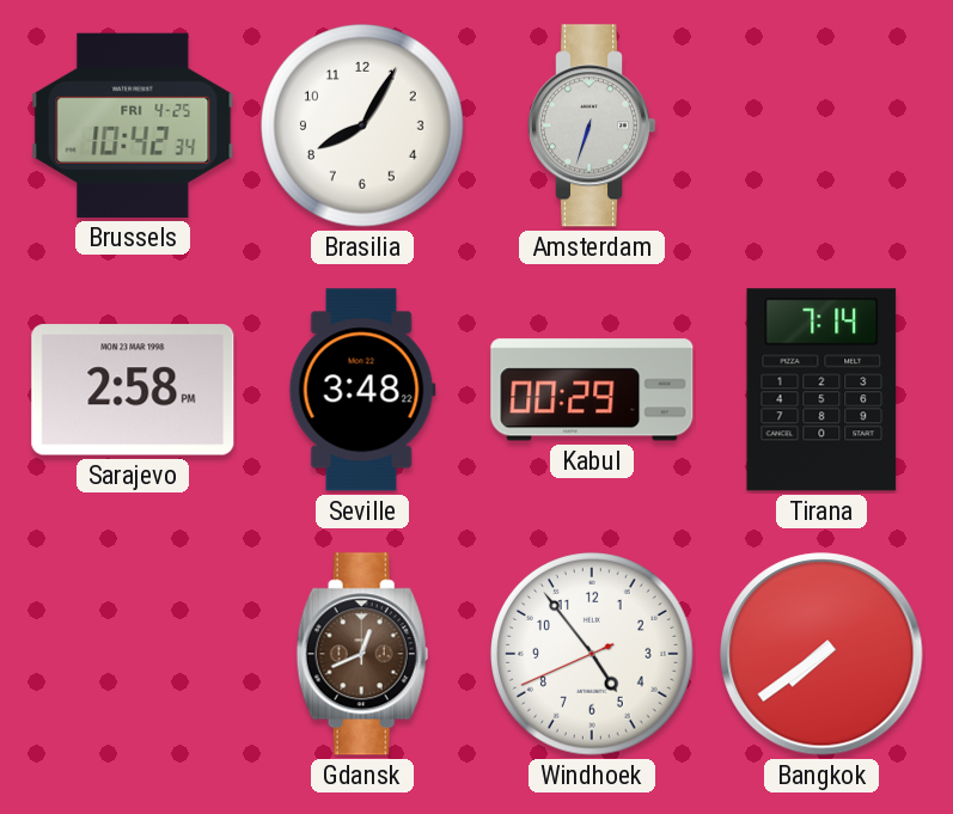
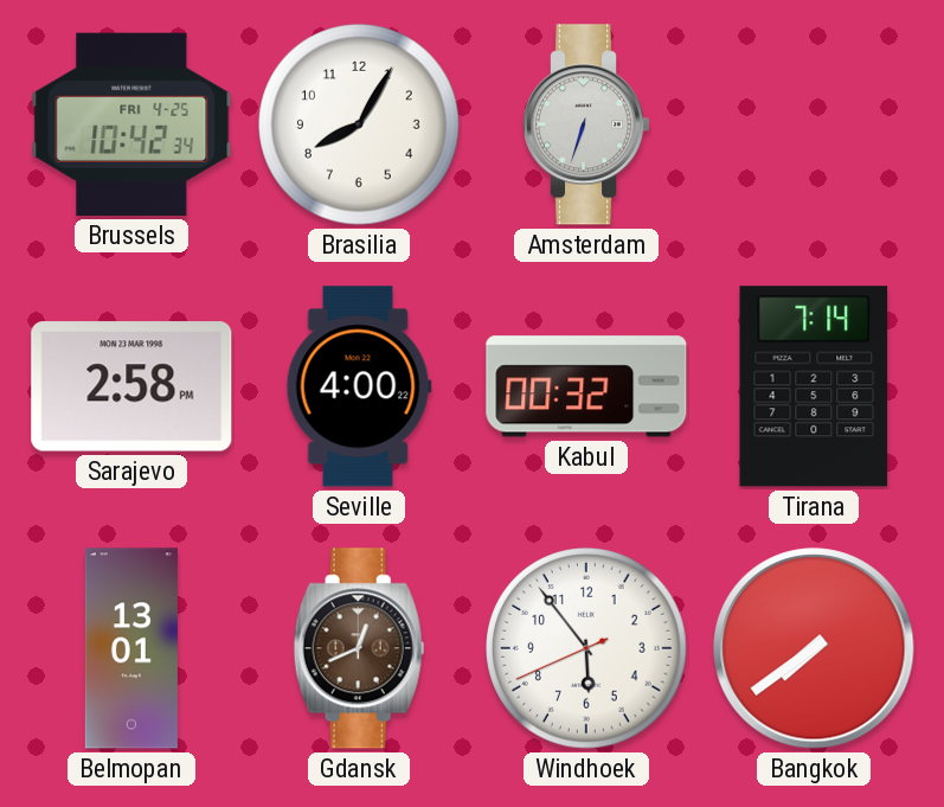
Seville: 3:48 -> 4:00
Kabul: 00:29 -> 00:32
Belmopan: none -> 13:01
Windhoek: 4:53 -> 5:53
